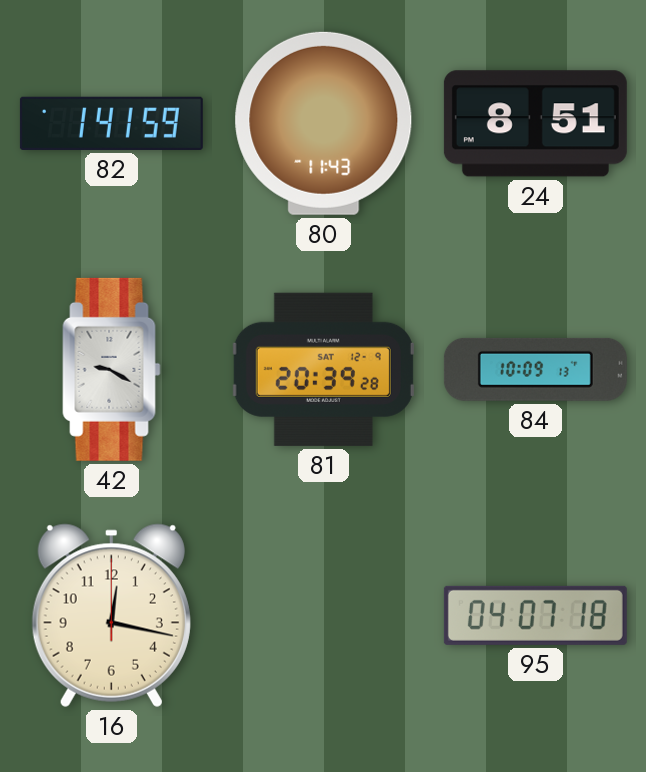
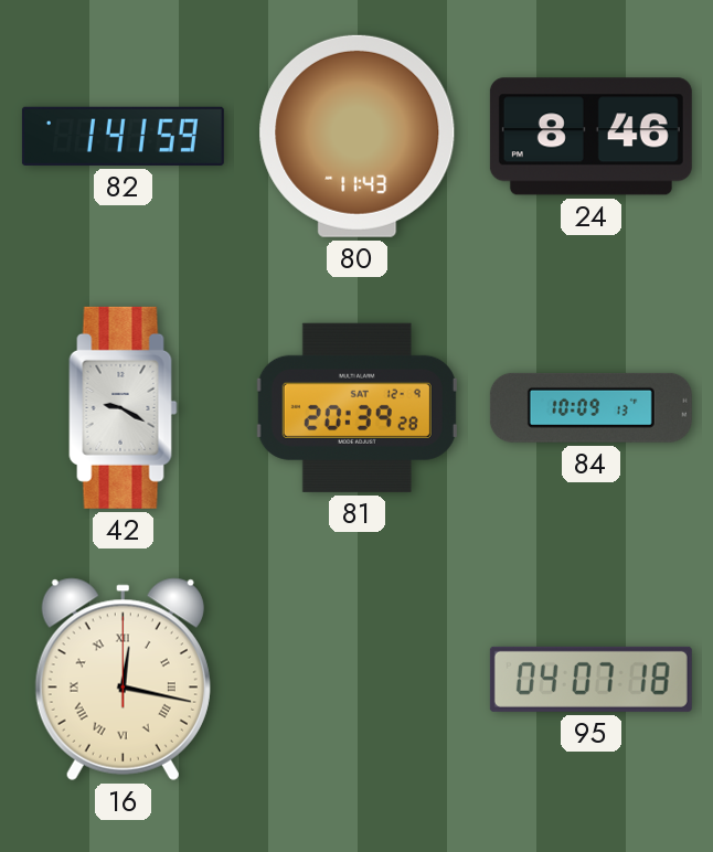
24: 8:51 -> 8:46
16 numerals: Arabic -> Roman
